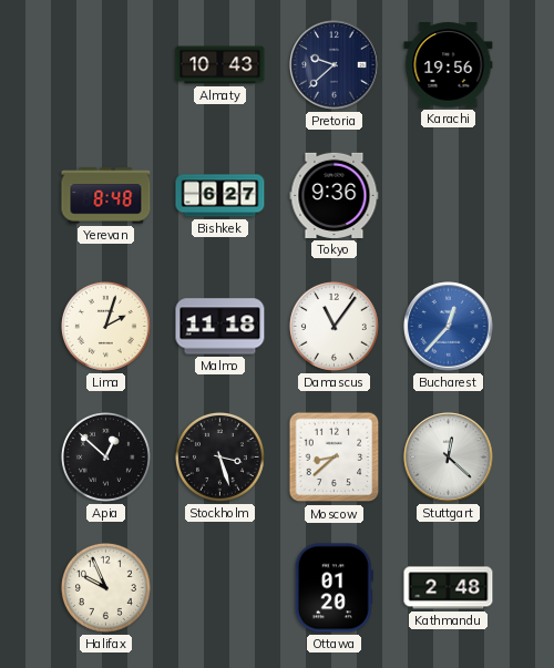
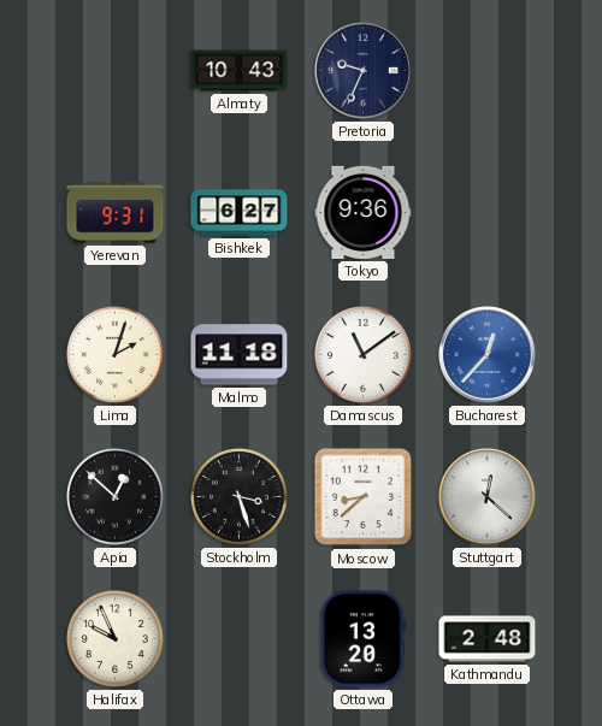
Pretoria: 9:38 -> 9:34
Karachi: 19:56 -> none
Yerevan: 8:48 -> 9:31
Damascus: 11:06 -> 11:09
Ottawa: 01:20 -> 13:20
